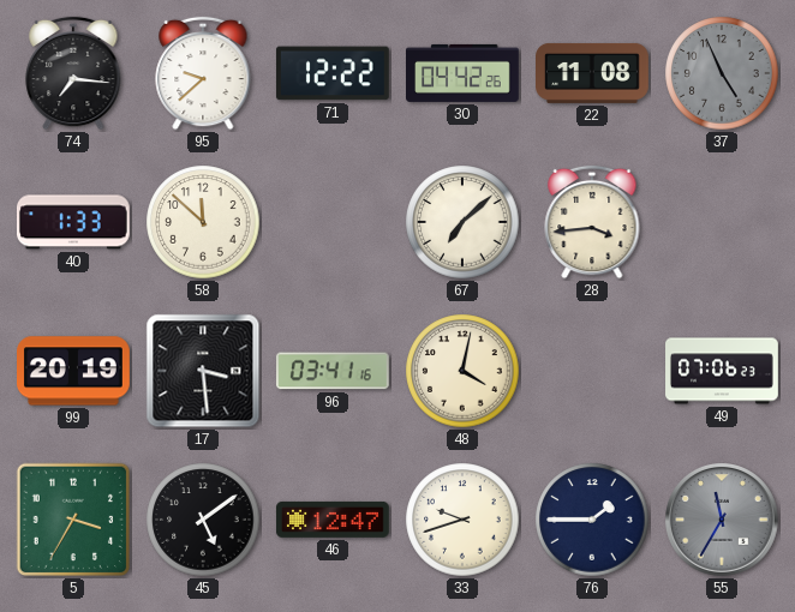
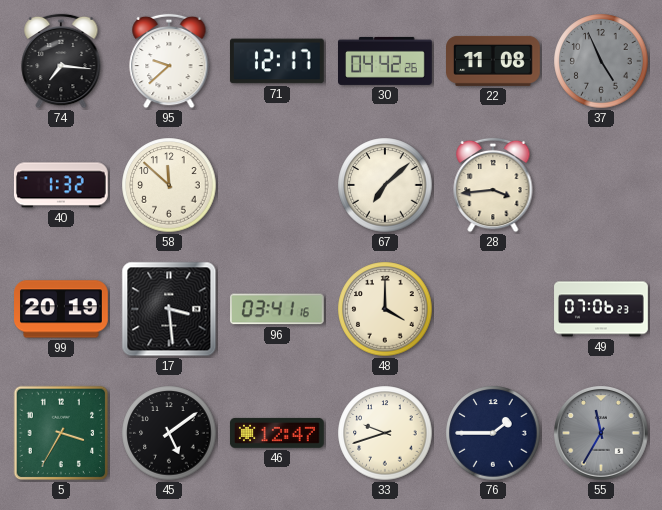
71: 12:22 -> 12:17
40: 1:33 -> 1:32
48: 4:02 -> 4:00
